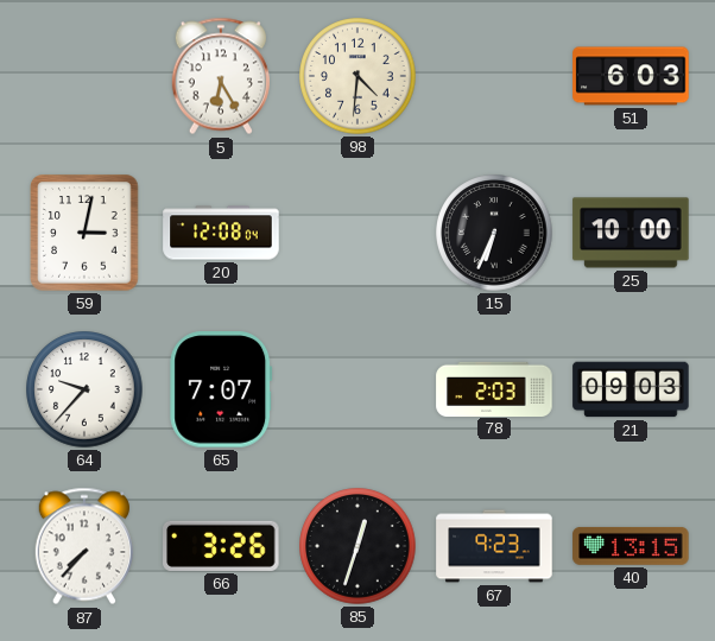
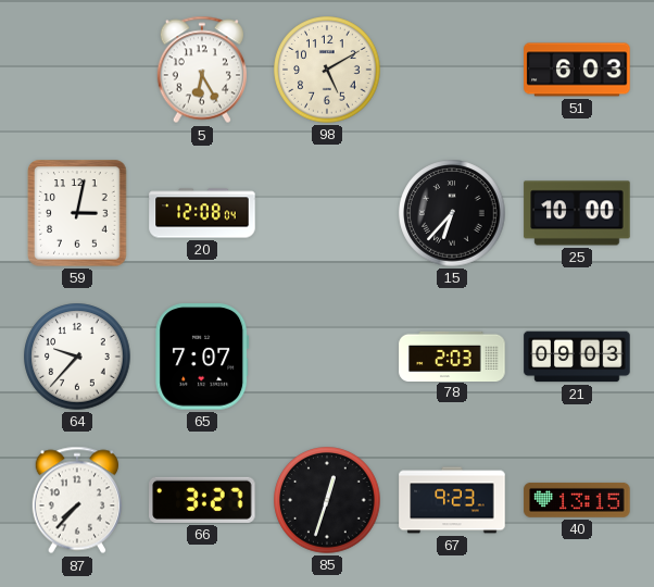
98: 4:31 -> 5:10
15: 6:34 -> 6:37
66: 3:26 -> 3:27
